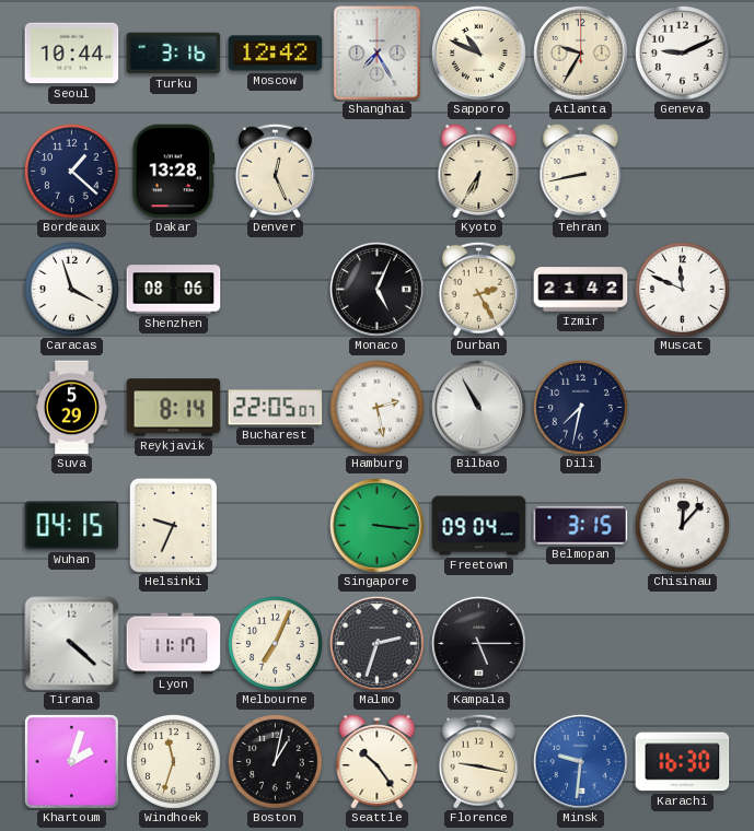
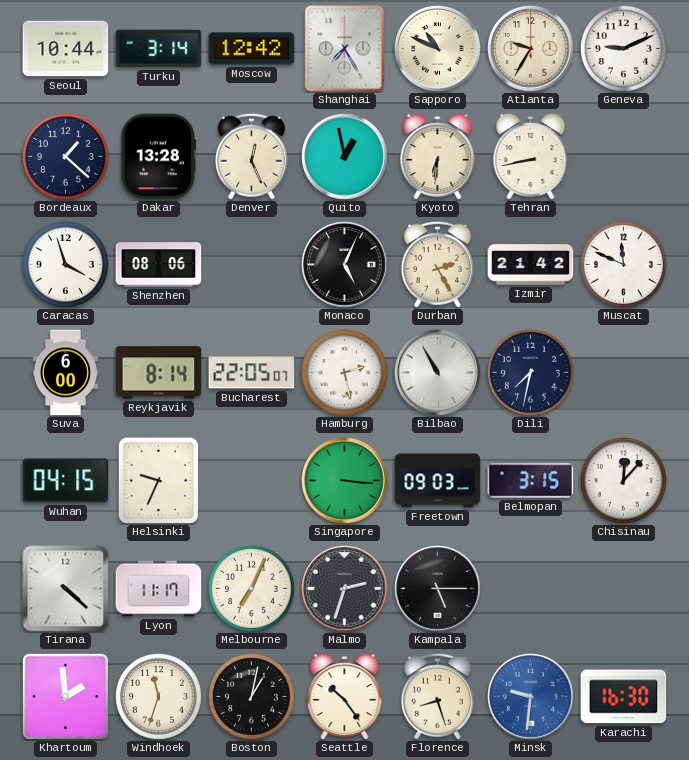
Turku: 3:16 -> 3:14
Quito: none -> 12:58
Kyoto: 6:35 -> 6:31
Suva: 5:29 -> 6:00
Freetown: 09:04 -> 09:03
Khartoum: 2:03 -> 1:59
Florence: 9:17 -> 8:27
